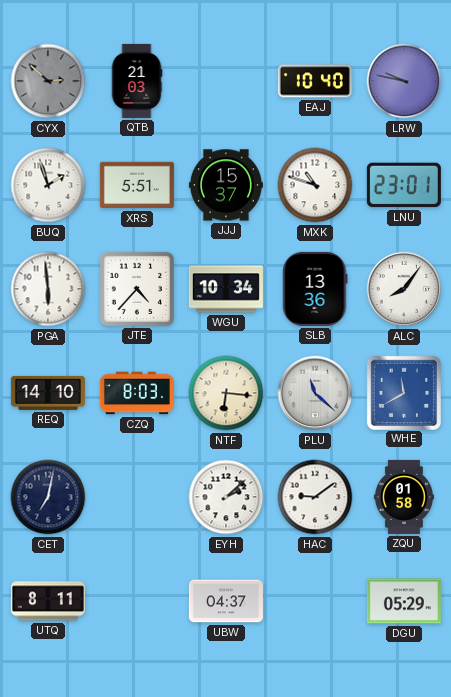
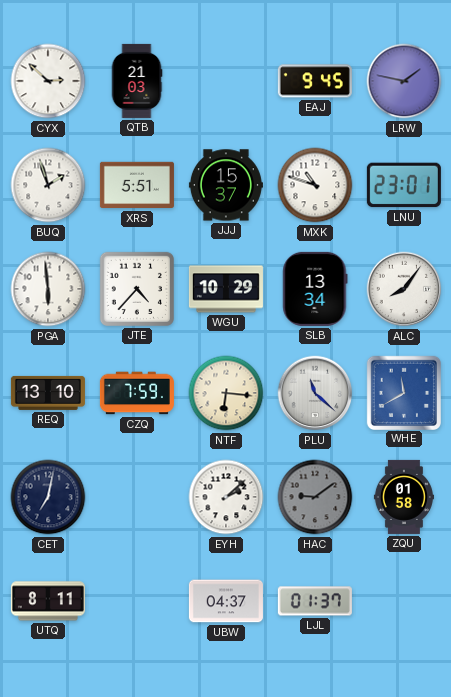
CYX dial: grey -> white
EAJ: 10:40 -> 9:45
LRW: 9:47 -> 1:47
WGU: 10:34 -> 10:29
SLB: 13:36 -> 13:34
REQ: 14:10 -> 13:10
CZQ: 8:03 -> 7:59
HAC dial: white -> grey
LJL: none -> 01:37
DGU: 05:29 -> none
